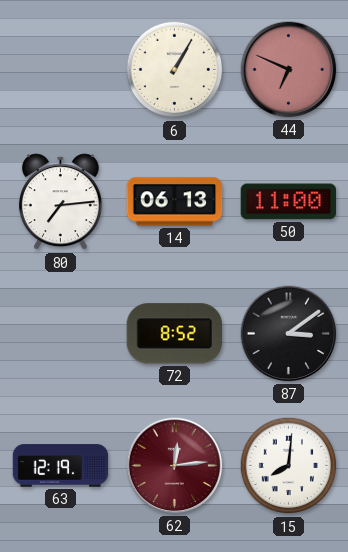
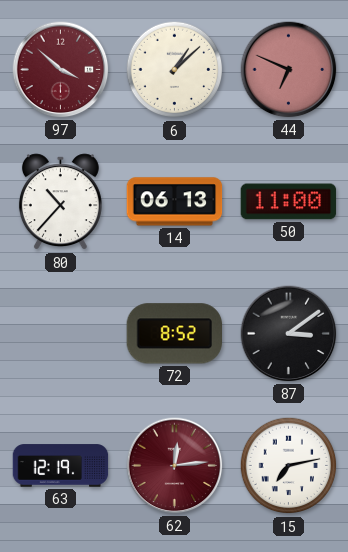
97: none -> 3:52
6: 1:05 -> 1:08
80: 7:14 -> 10:37
15: 8:01 -> 7:13
